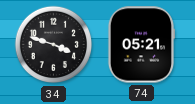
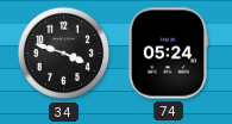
74: 05:21 -> 05:24
